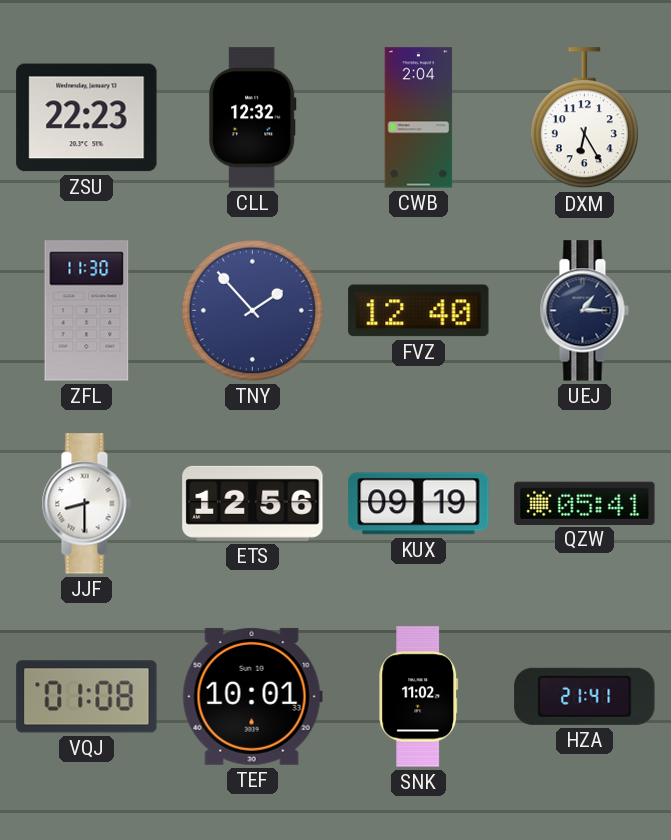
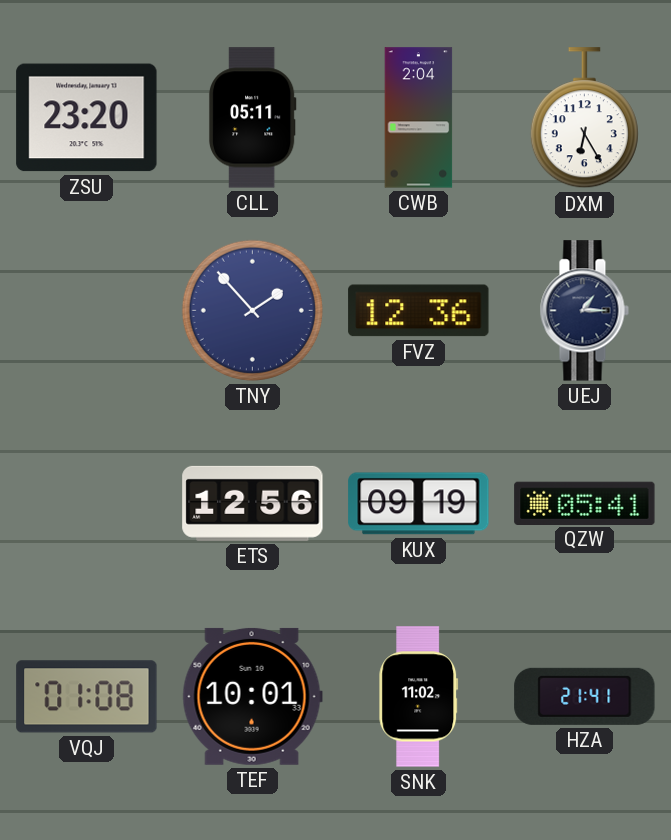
ZSU: 22:23 -> 23:20
CLL: 12:32 -> 05:11
ZFL: 11:30 -> none
FVZ: 12:40 -> 12:36
JJF: 8:30 -> none
